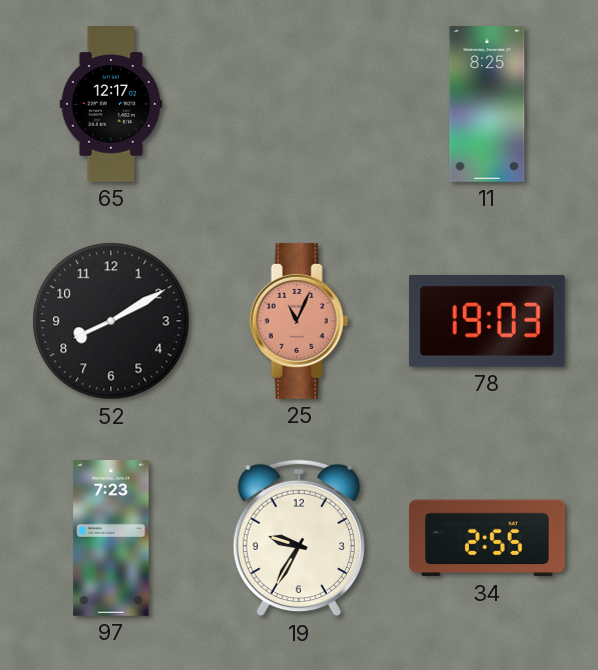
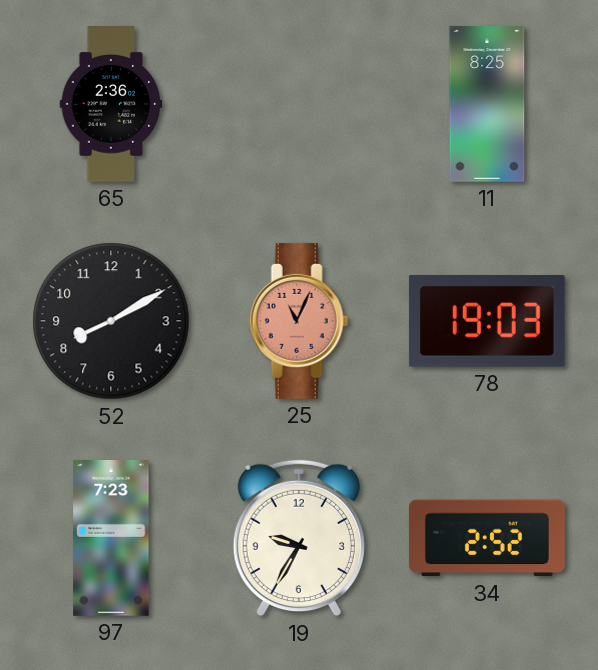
65: 12:17 -> 2:36
34: 2:55 -> 2:52
